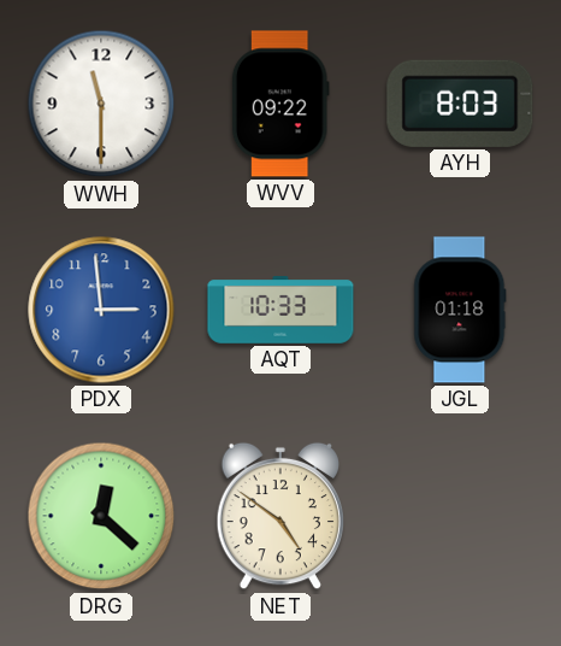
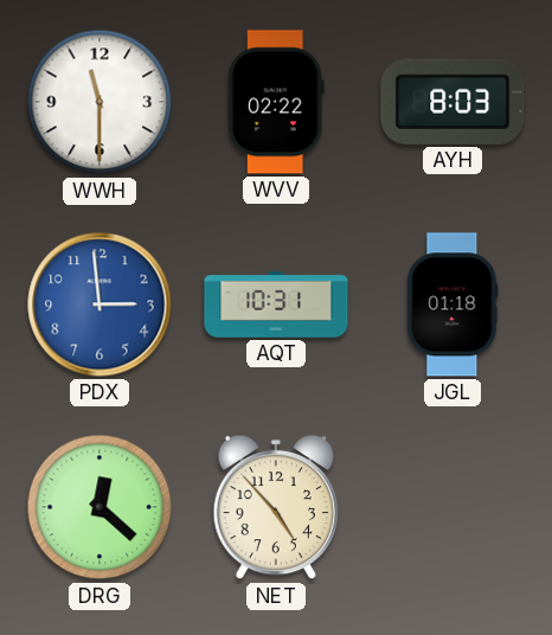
WVV: 09:22 -> 02:22
AQT: 10:33 -> 10:31
NET: 4:51 -> 4:53
